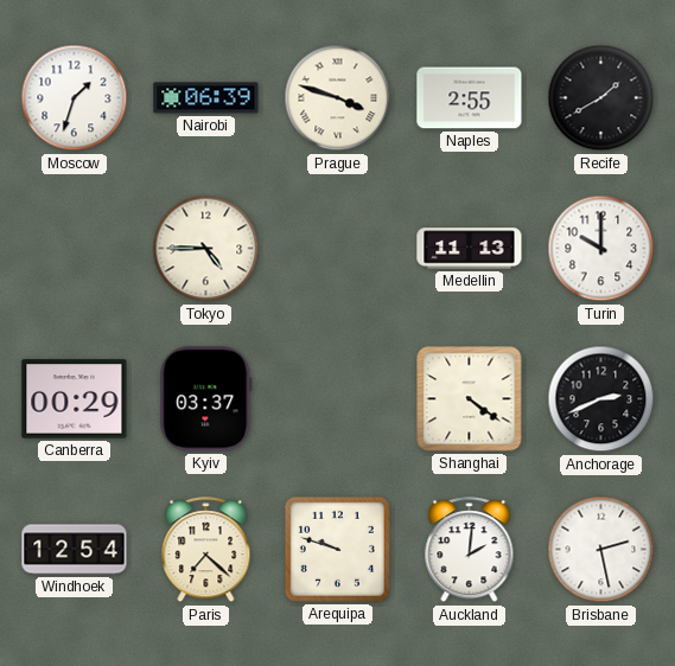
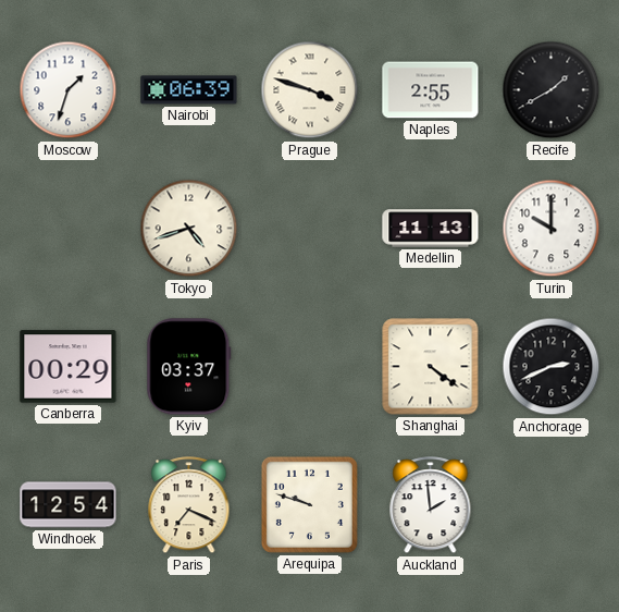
Tokyo: 4:45 -> 4:42
Paris: 7:22 -> 7:19
Auckland: 2:01 -> 1:59
Brisbane: 2:28 -> none
